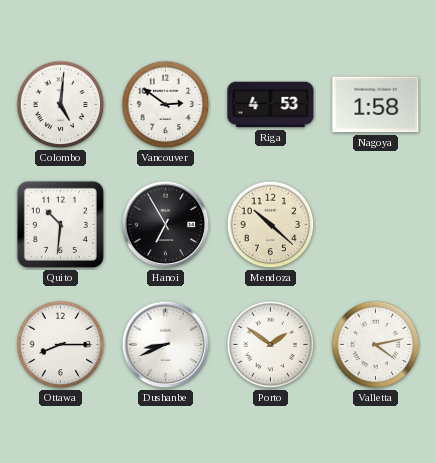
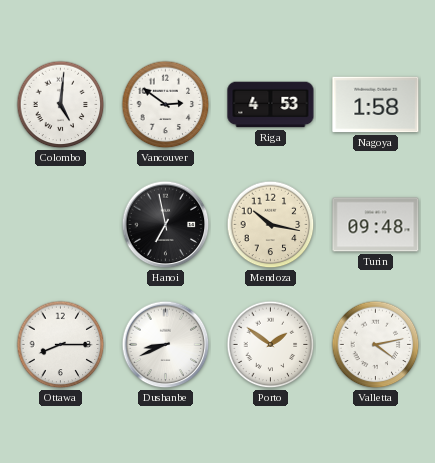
Quito: 10:31 -> none
Hanoi: 6:55 -> 6:58
Mendoza: 10:22 -> 10:17
Turin: none -> 09:48
